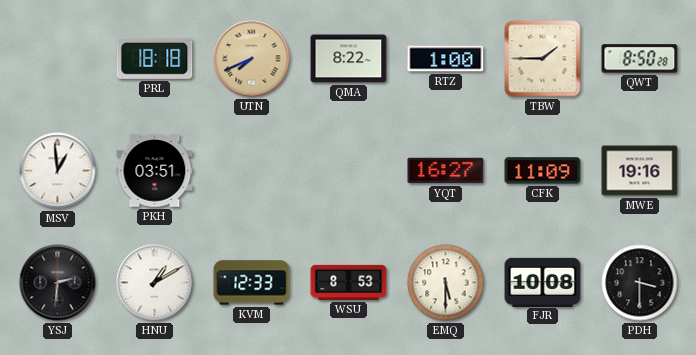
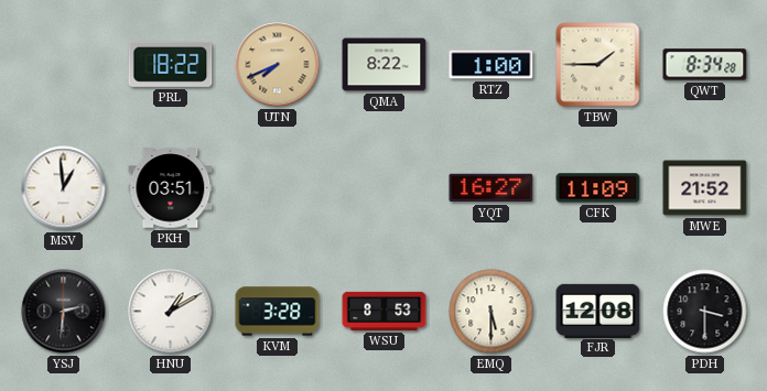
PRL: 18:18 -> 18:22
QWT: 8:50 -> 8:34
MWE: 19:16 -> 21:52
KVM: 12:33 -> 3:28
FJR: 10:08 -> 12:08
